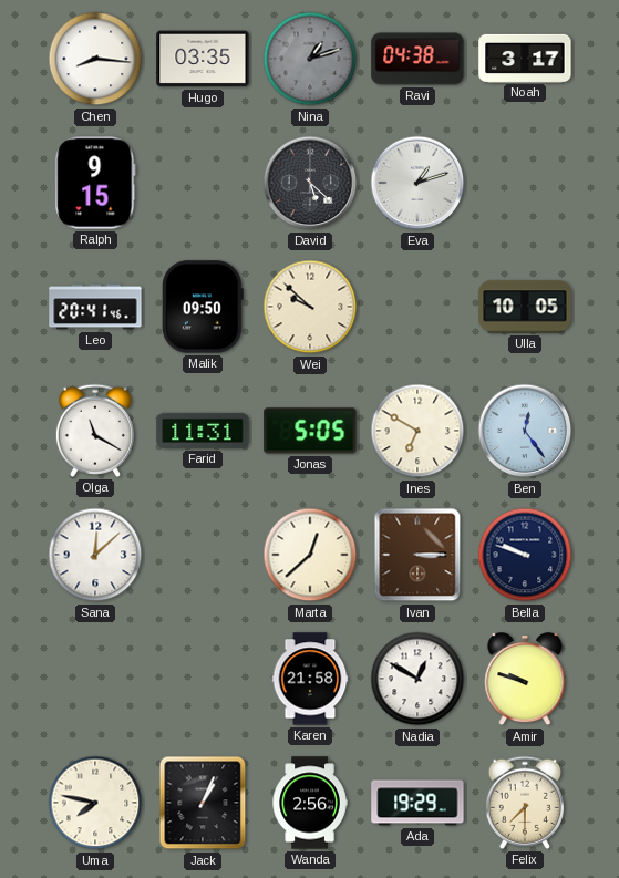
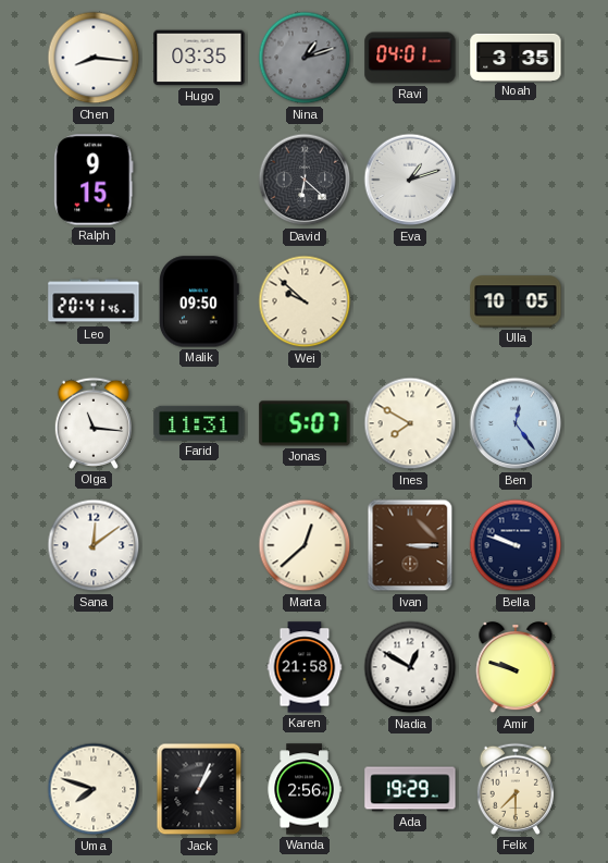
Ravi: 04:38 -> 04:01
Noah: 3:17 -> 3:35
David: 5:22 -> 6:22
Olga: 11:20 -> 11:16
Jonas: 5:05 -> 5:07
Ines: 6:50 -> 7:50
Sana: 12:08 -> 12:09
Uma: 7:47 -> 7:48
